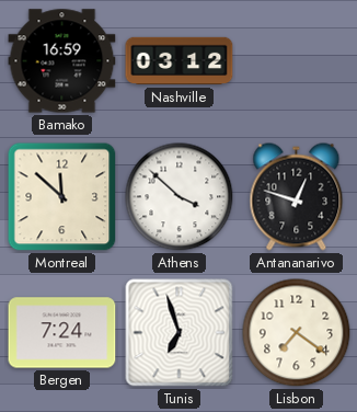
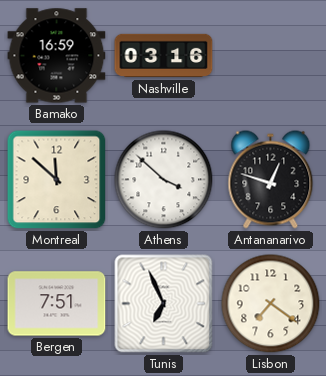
Nashville: 03:12 -> 03:16
Bergen: 7:24 -> 7:51
Tunis: 6:57 -> 6:56
